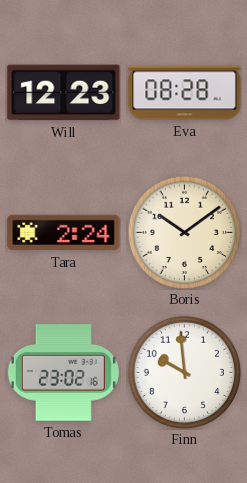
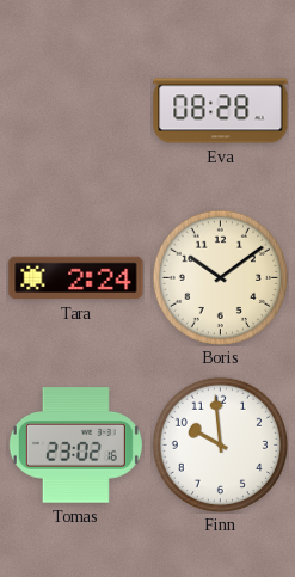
Will: 12:23 -> none
